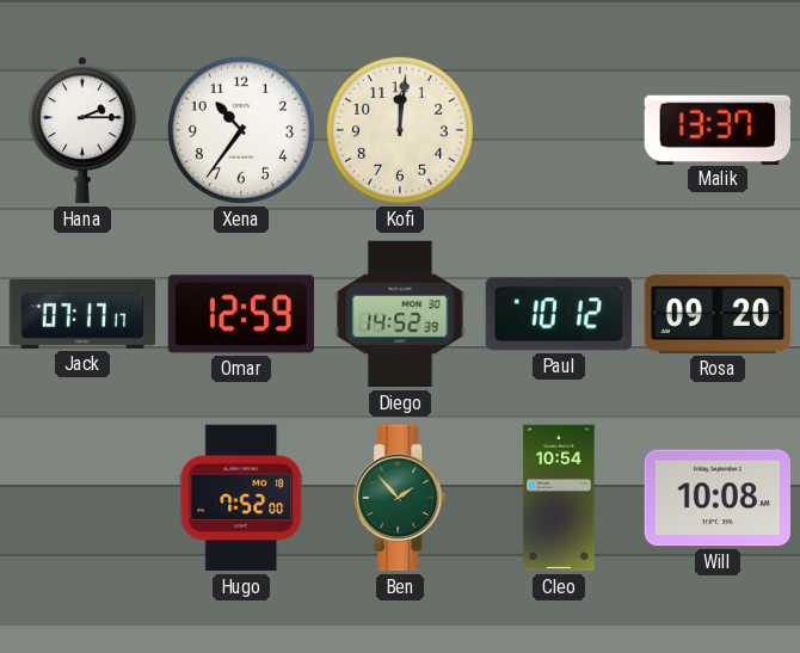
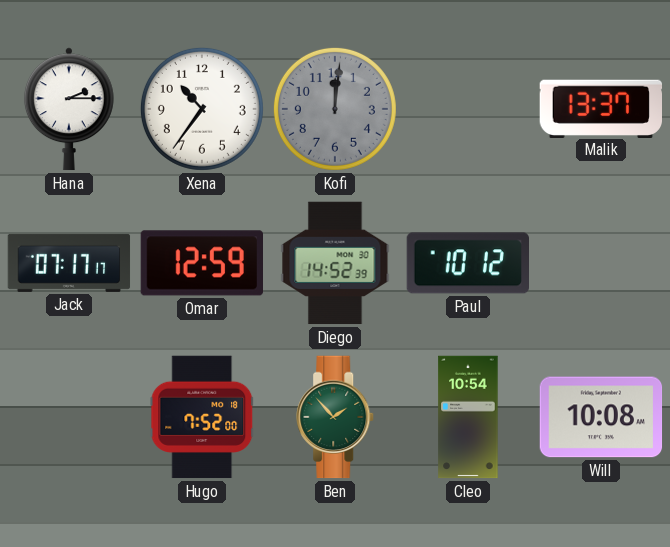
Kofi dial: cream -> grey
Rosa: 09:20 -> none
